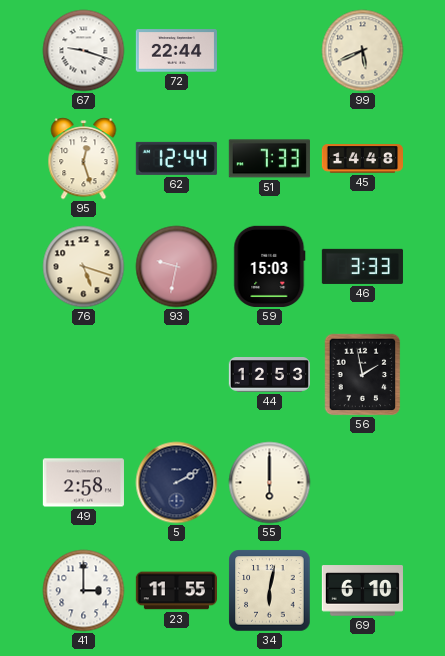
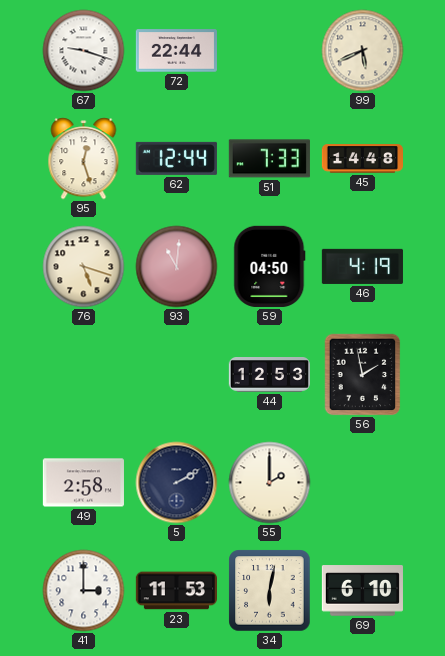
93: 9:32 -> 11:01
59: 15:03 -> 04:50
46: 3:33 -> 4:19
55: 6:00 -> 2:00
23: 11:55 -> 11:53
